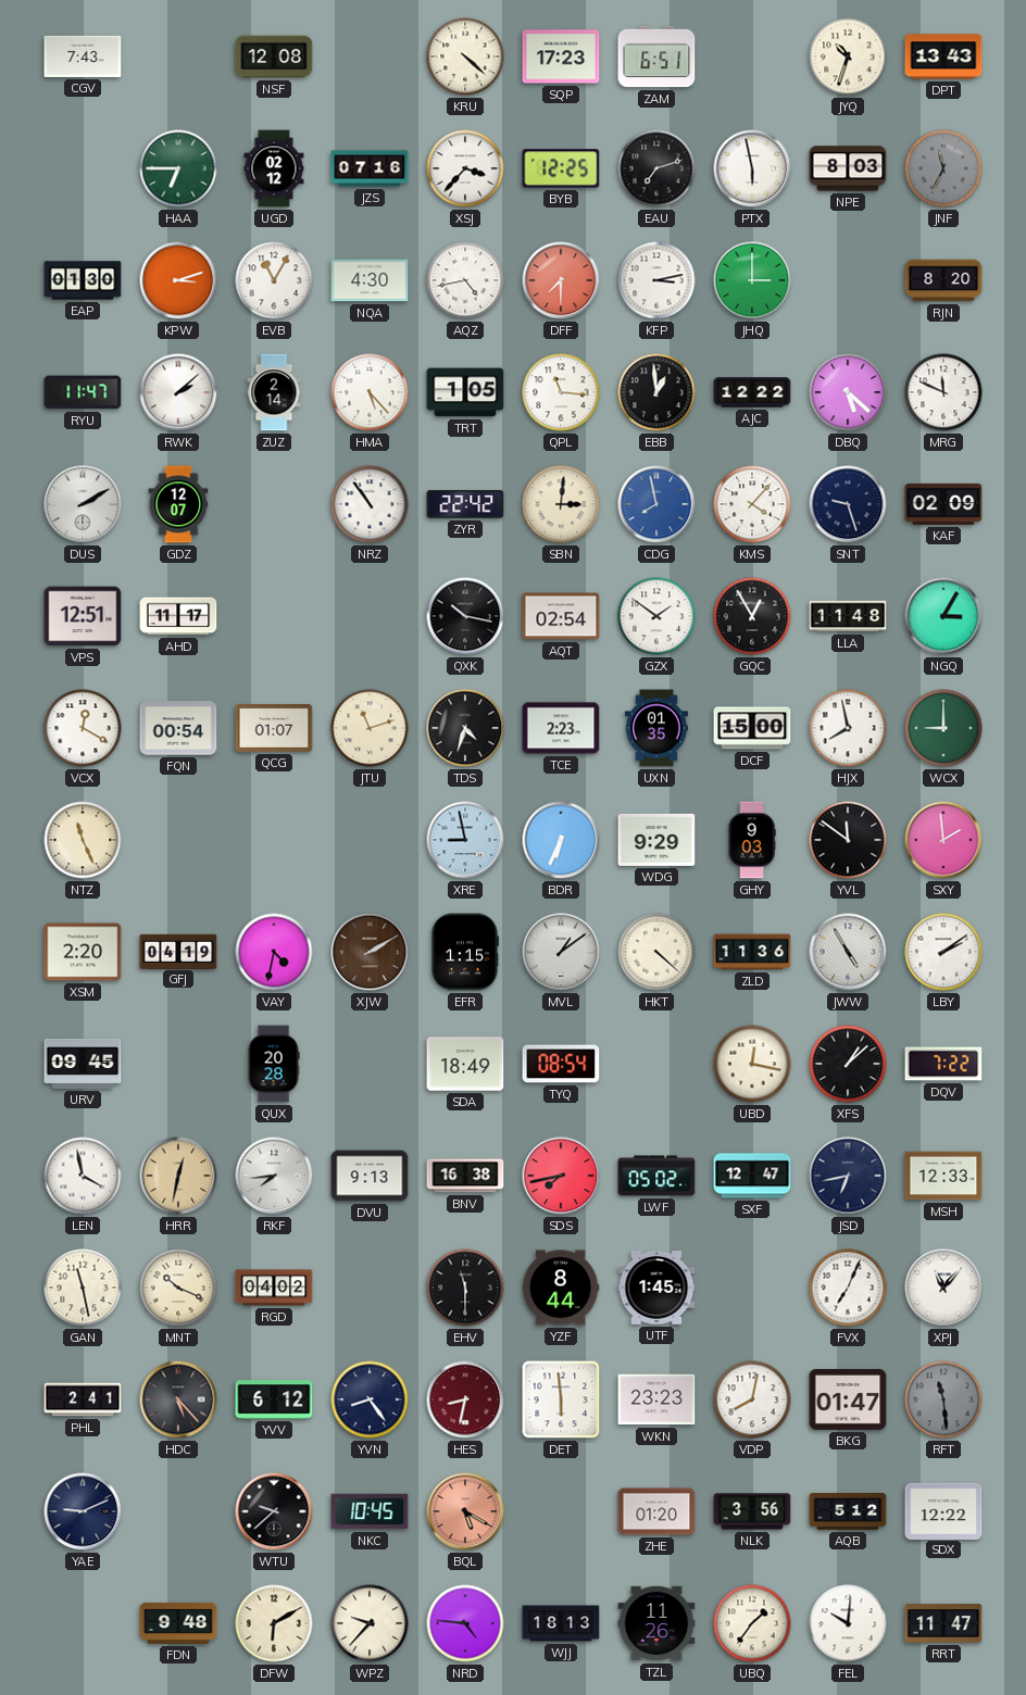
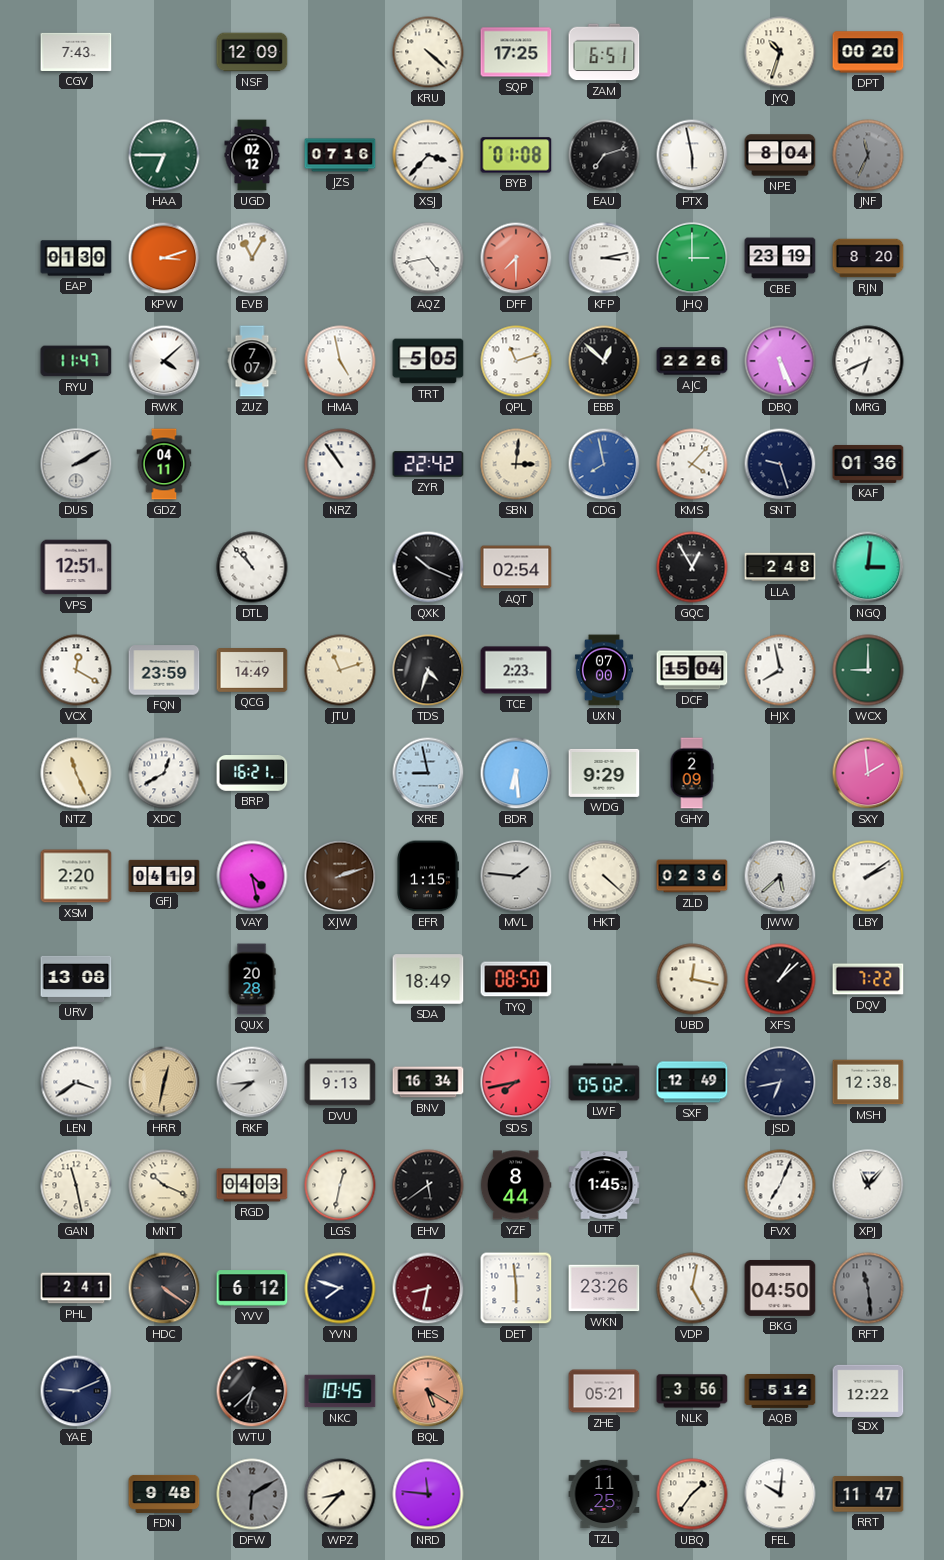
NSF: 12:08 -> 12:09
SQP: 17:23 -> 17:25
DPT: 13:43 -> 00:20
BYB: 12:25 -> 01:08
NPE: 8:03 -> 8:04
NQA: 4:30 -> none
CBE: none -> 23:19
RWK: 2:08 -> 4:08
ZUZ: 2:14 -> 7:07
HMA: 5:23 -> 4:58
TRT: 1:05 -> 5:05
QPL: 11:16 -> 11:12
EBB: 12:59 -> 12:52
AJC: 12:22 -> 22:26
DBQ: 5:22 -> 5:26
MRG: 11:49 -> 6:41
GDZ: 12:07 -> 04:11
KAF: 02:09 -> 01:36
AHD: 11:17 -> none
DTL: none -> 10:53
QXK: 10:17 -> 10:19
GZX: 1:51 -> none
LLA: 11:48 -> 2:48
NGQ: 3:05 -> 3:01
FQN: 00:54 -> 23:59
QCG: 01:07 -> 14:49
UXN: 01:35 -> 07:00
DCF: 15:00 -> 15:04
XDC: none -> 12:40
BRP: none -> 16:21
BDR: 6:34 -> 6:29
GHY: 9:03 -> 2:09
YVL: 11:51 -> none
VAY: 4:32 -> 4:28
XJW: 2:10 -> 2:12
MVL: 1:09 -> 1:46
ZLD: 11:36 -> 02:36
JWW: 4:55 -> 5:38
URV: 09:45 -> 13:08
TYQ: 08:54 -> 08:50
LEN: 3:58 -> 3:39
BNV: 16:38 -> 16:34
SXF: 12:47 -> 12:49
MSH: 12:33 -> 12:38
RGD: 04:02 -> 04:03
LGS: none -> 12:32
EHV: 11:30 -> 5:39
HDC: 5:23 -> 4:21
YVN: 8:24 -> 7:48
WKN: 23:23 -> 23:26
VDP: 8:02 -> 5:02
BKG: 01:47 -> 04:50
WTU: 9:38 -> 6:38
ZHE: 01:20 -> 05:21
DFW dial: cream -> grey
WPZ: 9:37 -> 8:37
NRD: 4:46 -> 11:46
WJJ: 18:13 -> none
TZL: 11:26 -> 11:25
